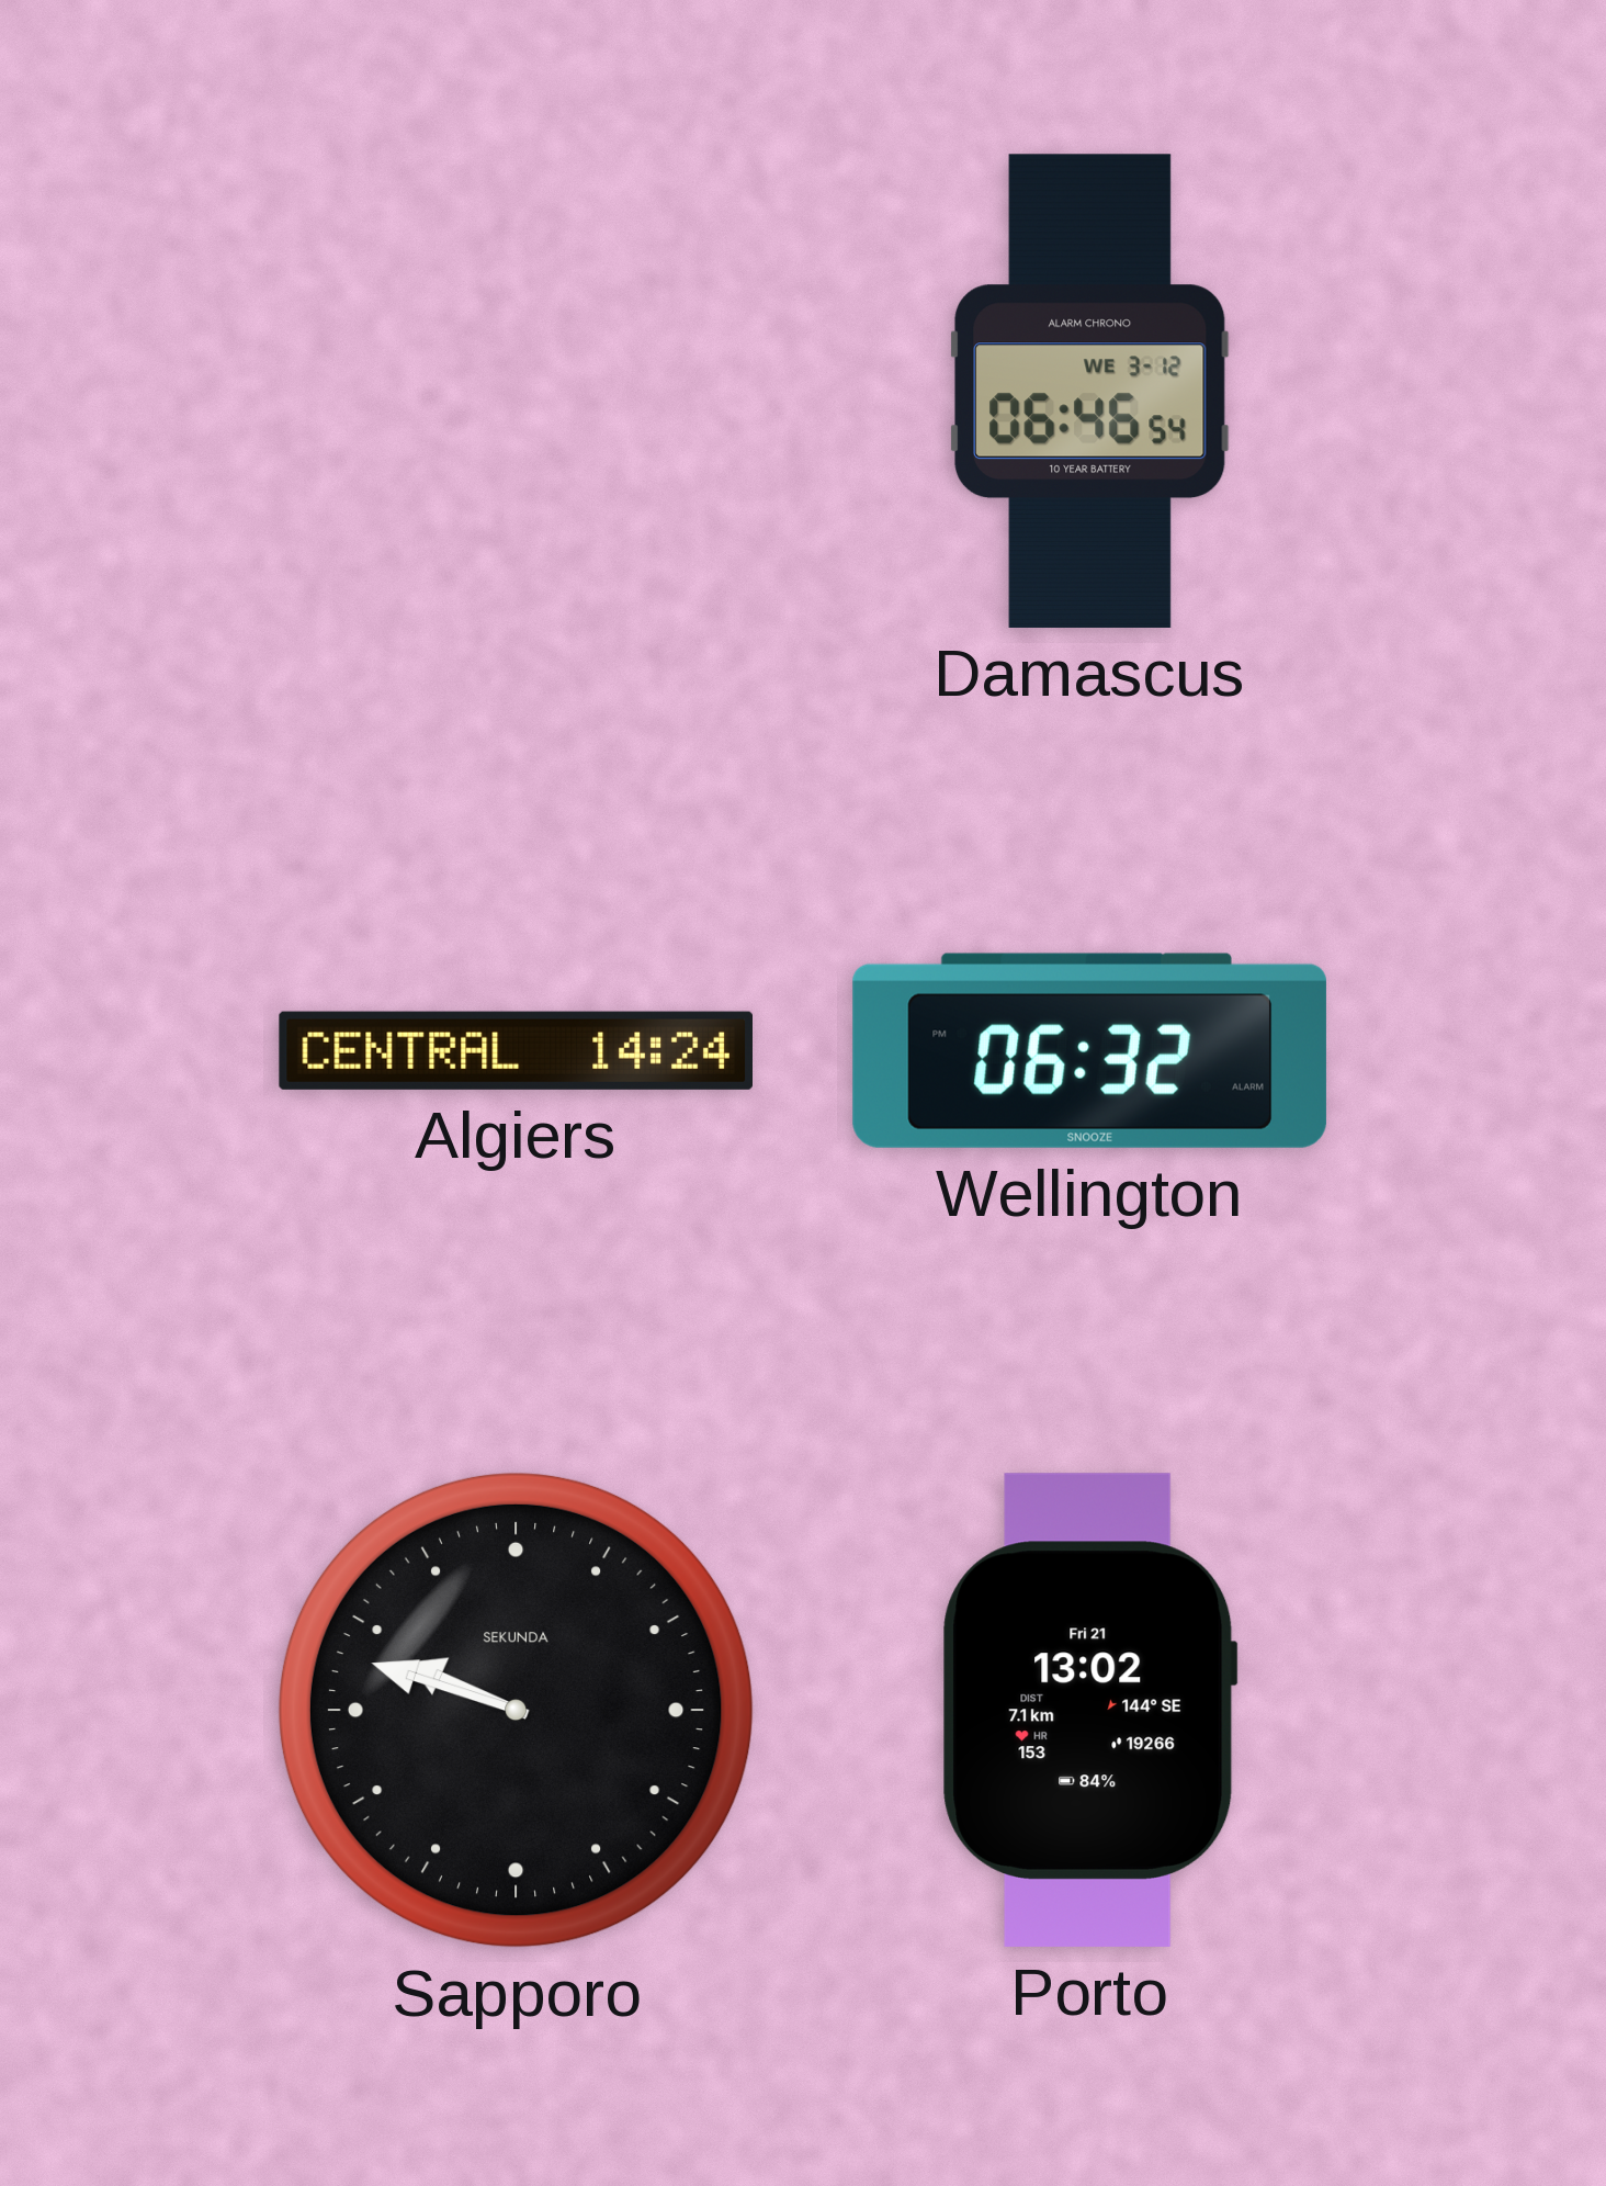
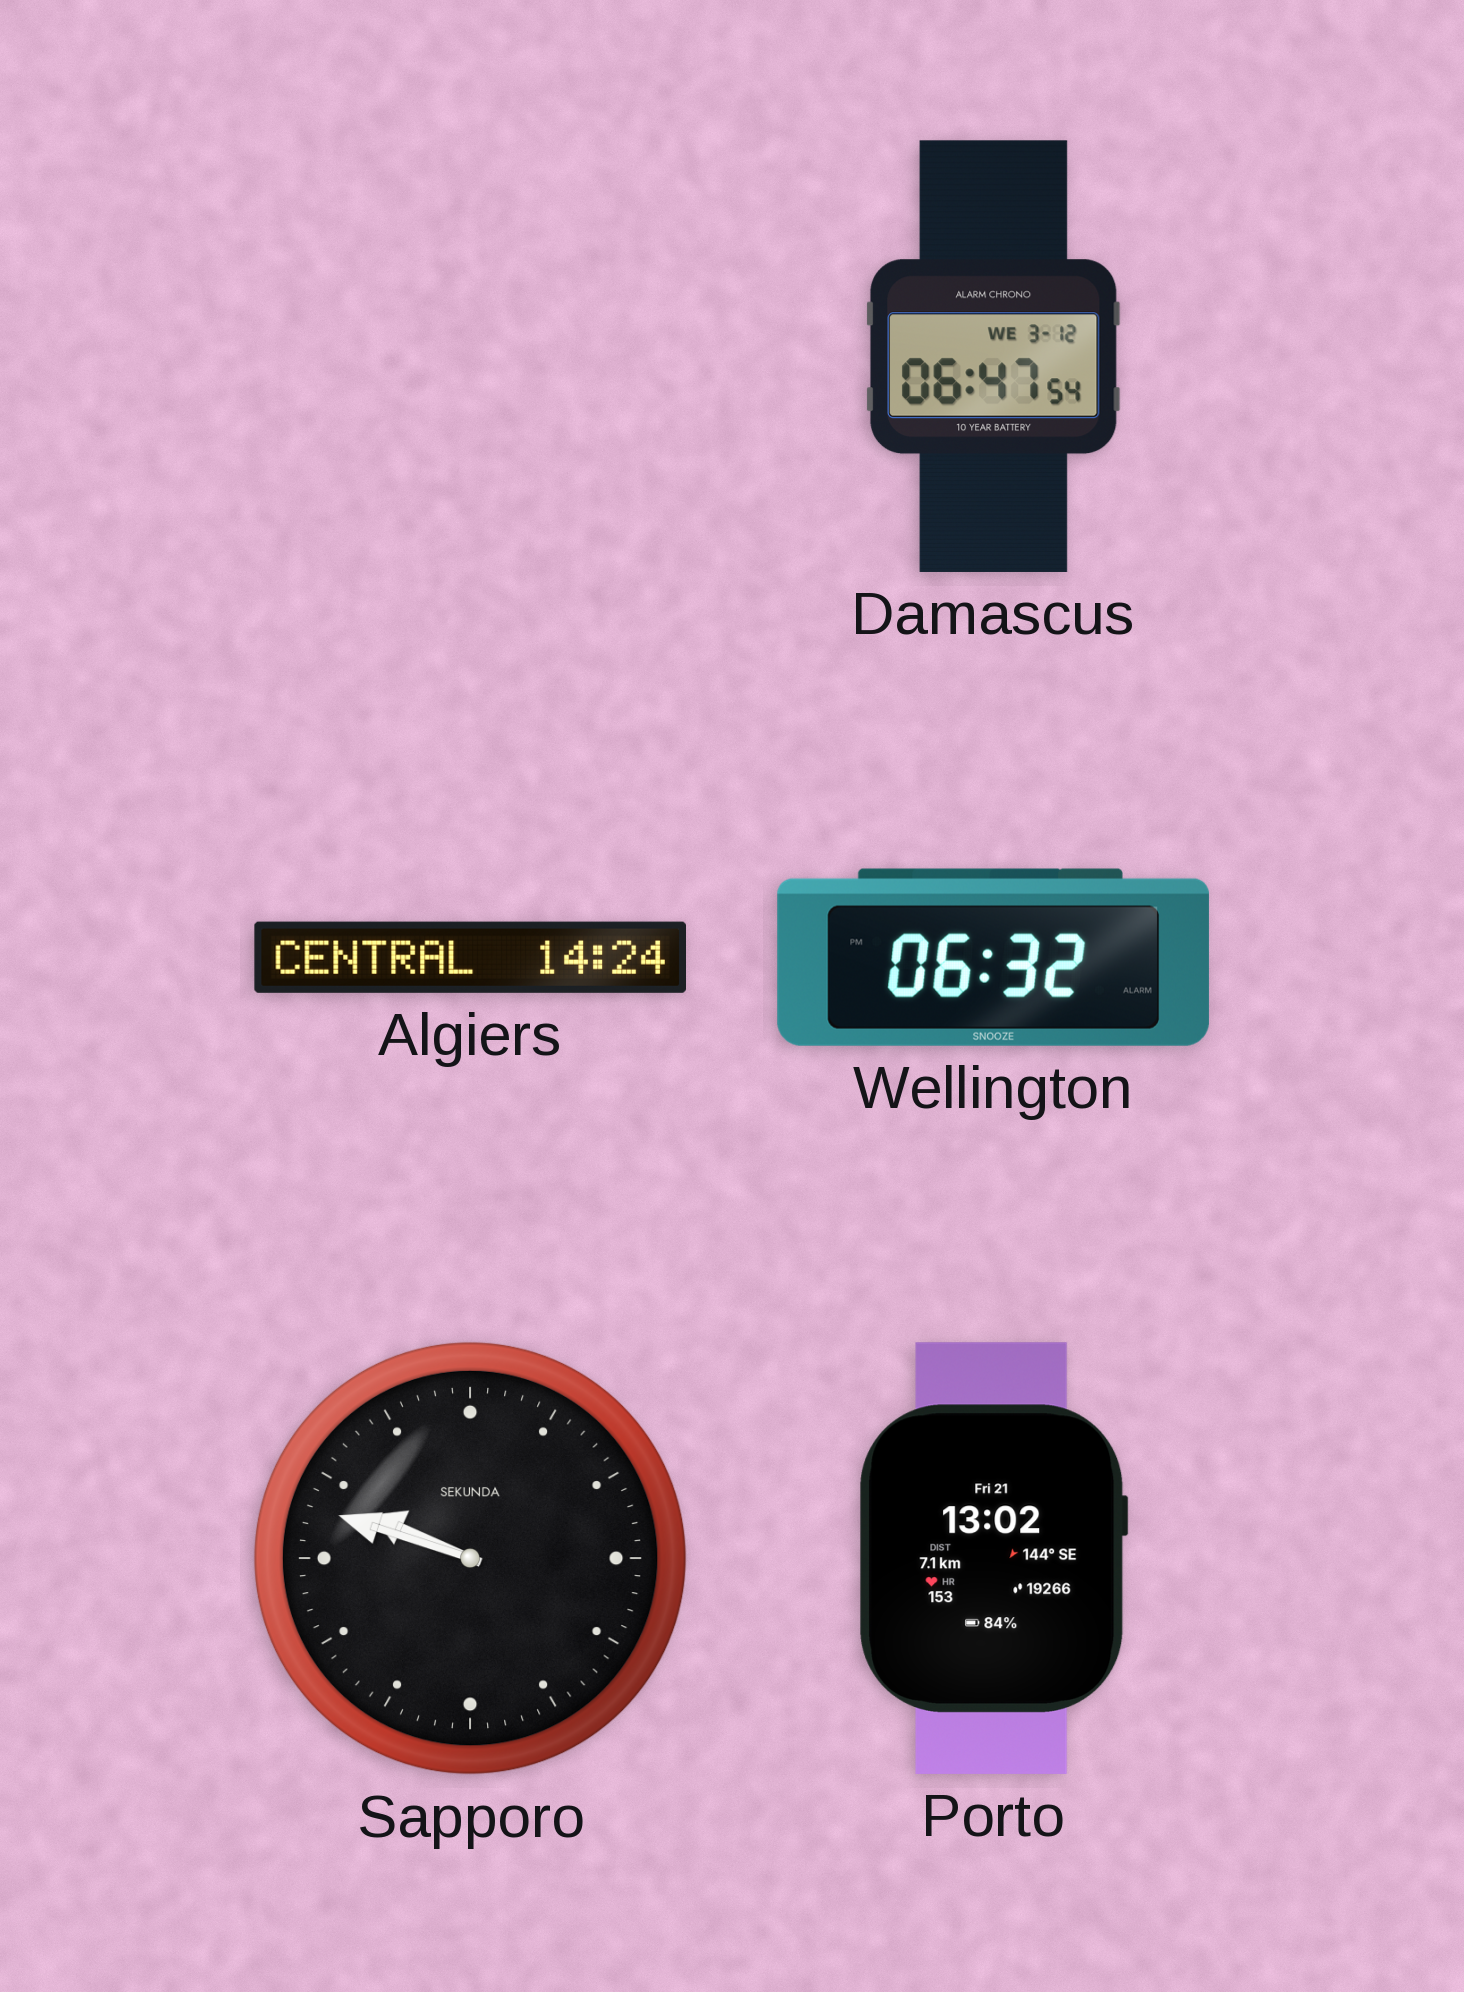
Damascus: 06:46 -> 06:47
